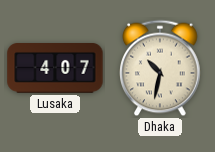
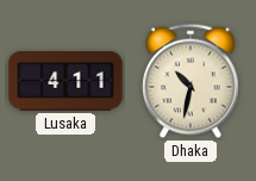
Lusaka: 4:07 -> 4:11
